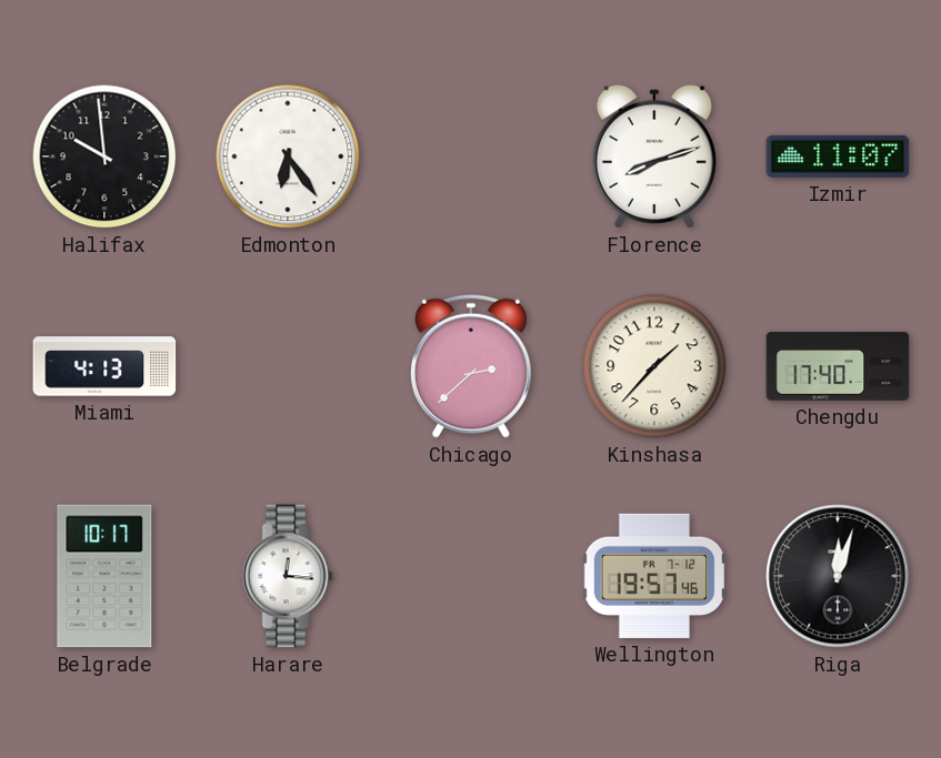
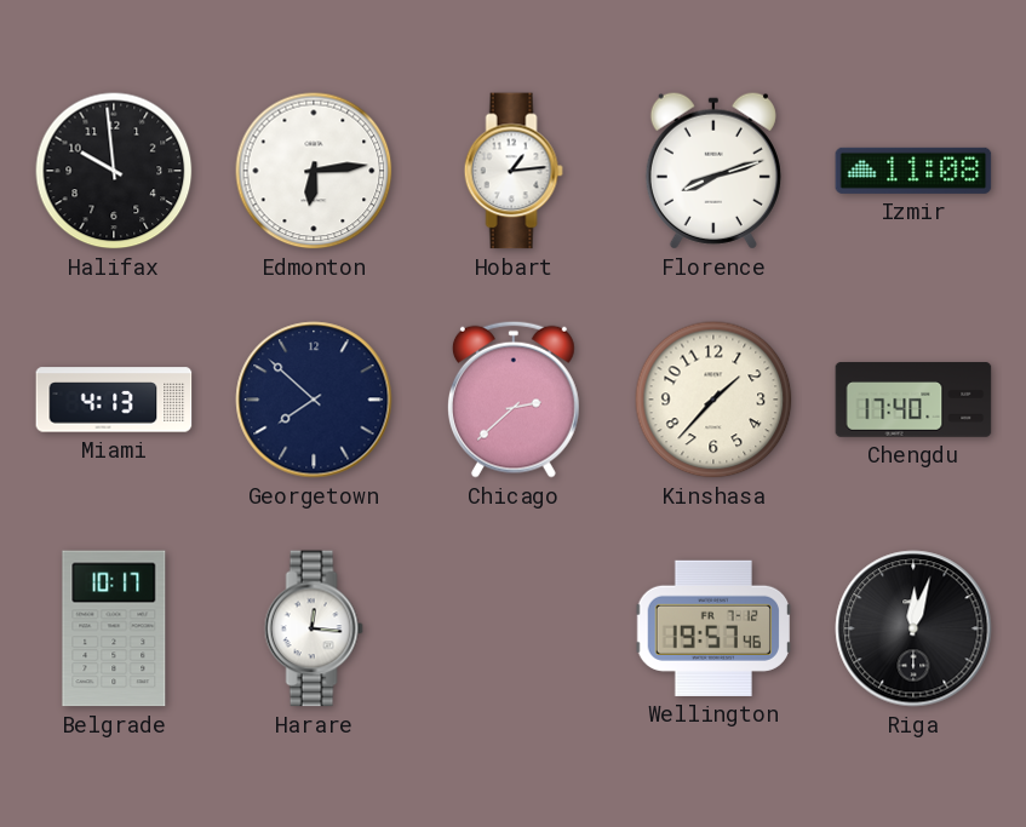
Edmonton: 6:24 -> 6:14
Hobart: none -> 1:14
Izmir: 11:07 -> 11:08
Georgetown: none -> 7:52
